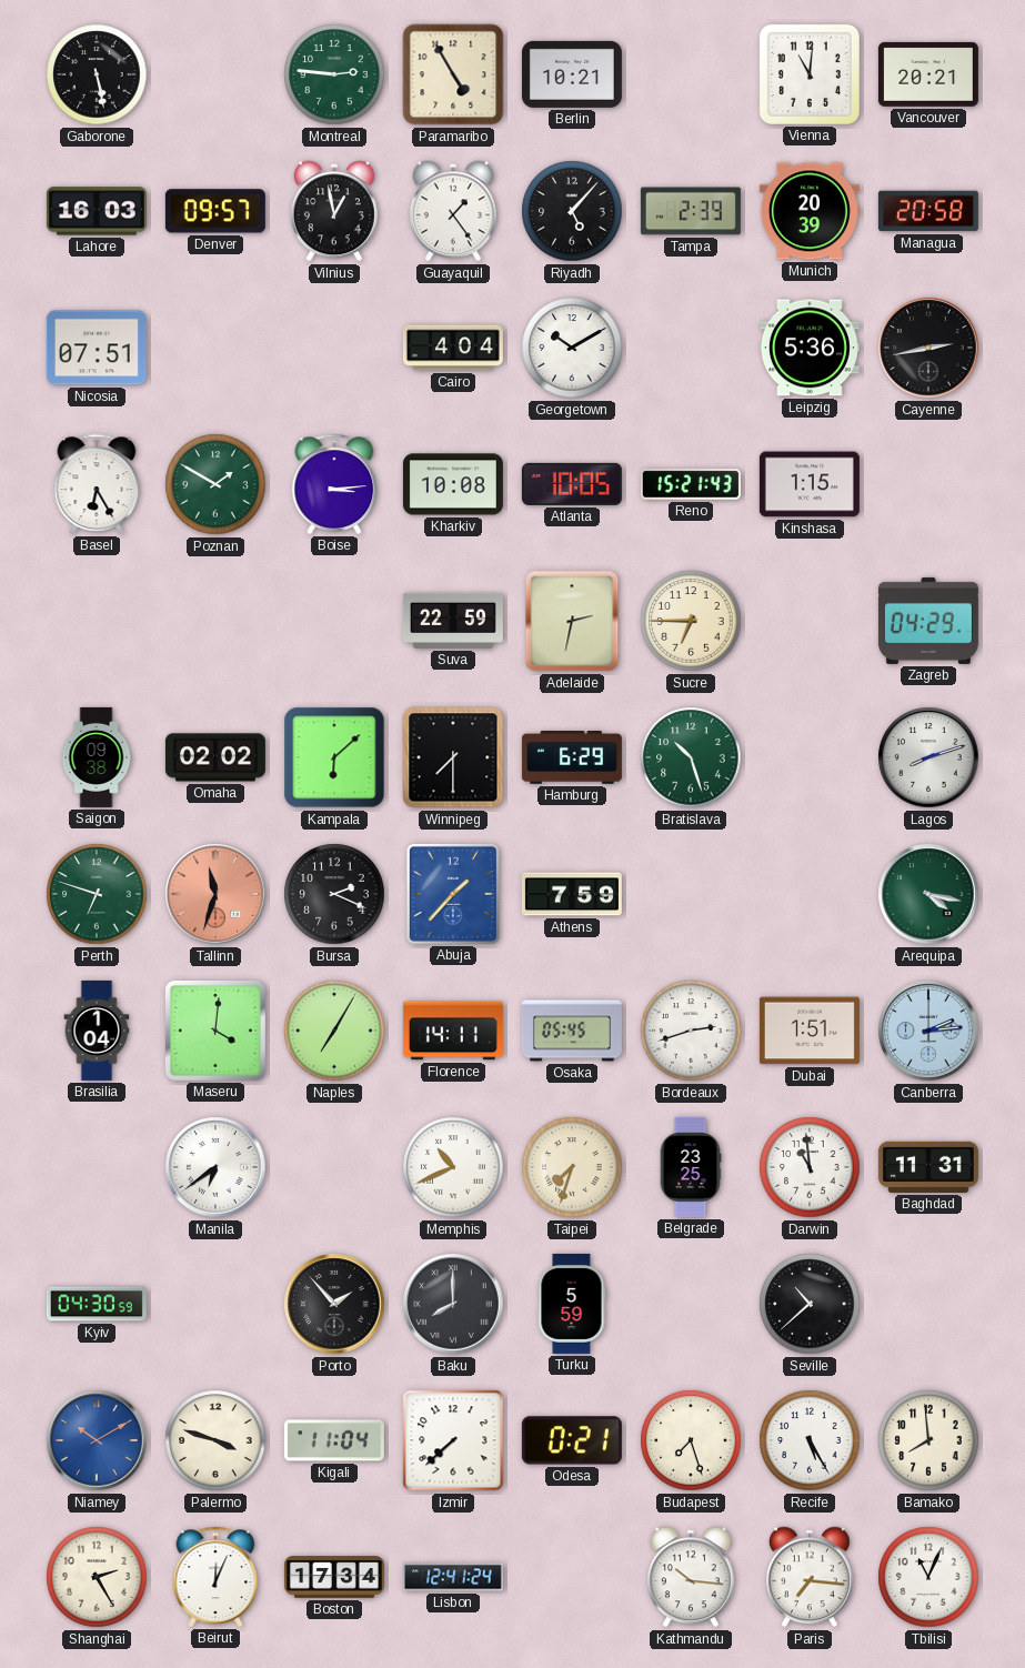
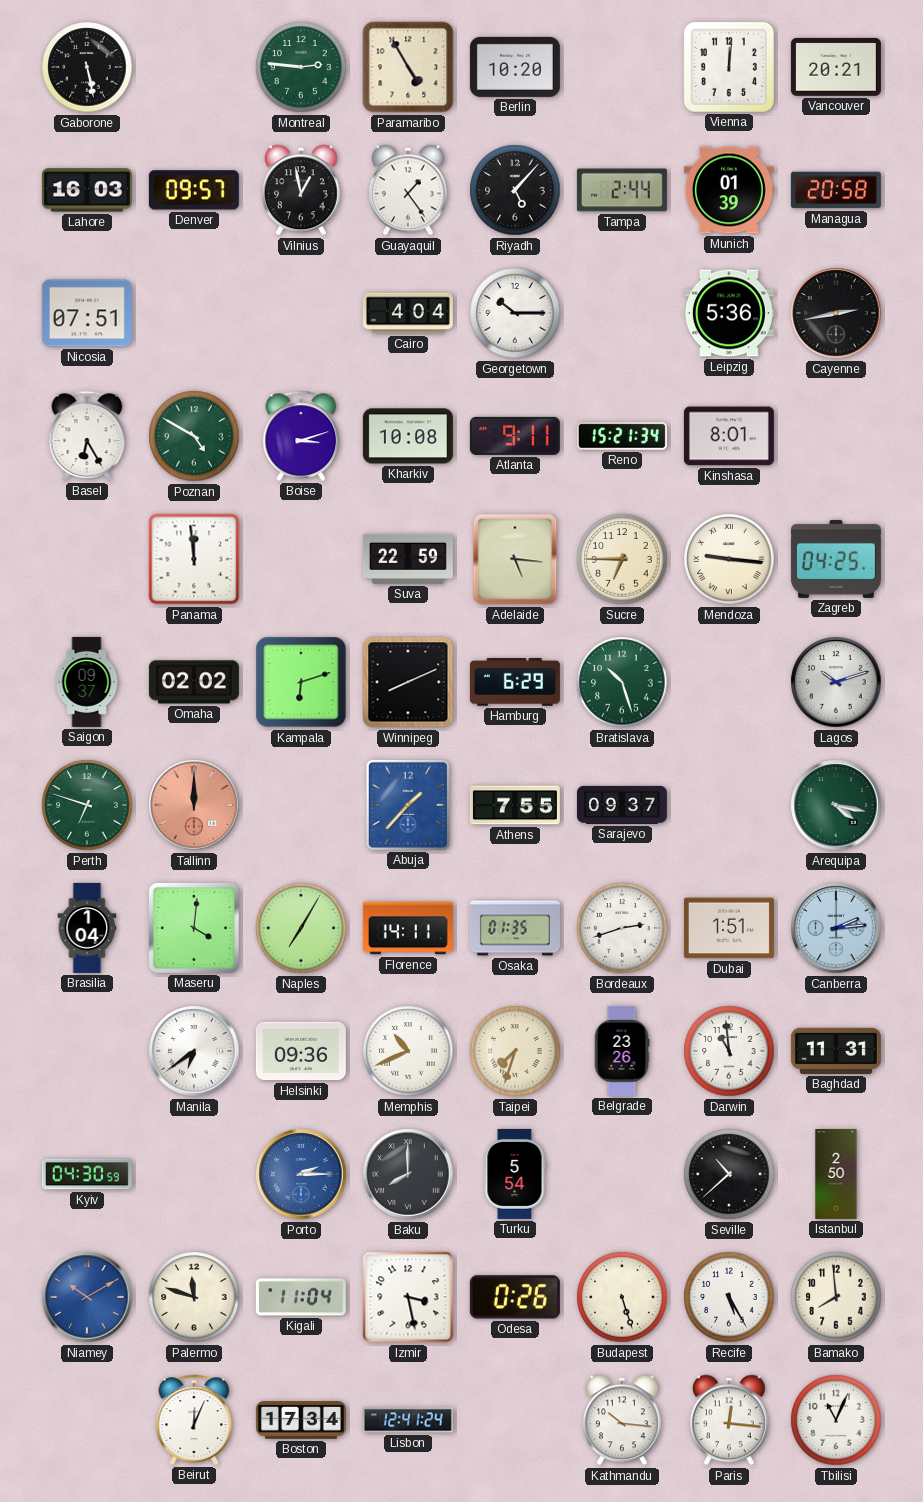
Berlin: 10:21 -> 10:20
Vienna: 11:01 -> 12:01
Tampa: 2:39 -> 2:44
Munich: 20:39 -> 01:39
Georgetown: 10:10 -> 10:15
Poznan: 1:50 -> 4:50
Boise: 3:14 -> 3:12
Atlanta: 10:05 -> 9:11
Reno: 15:21:43 -> 15:21:34
Kinshasa: 1:15 -> 8:01
Panama: none -> 11:59
Adelaide: 2:32 -> 5:16
Mendoza: none -> 9:16
Zagreb: 04:29 -> 04:25
Saigon: 09:38 -> 09:37
Kampala: 6:08 -> 6:12
Winnipeg: 7:30 -> 8:11
Lagos: 8:12 -> 10:12
Tallinn: 11:33 -> 12:00
Bursa: 2:19 -> none
Athens: 7:59 -> 7:55
Sarajevo: none -> 09:37
Osaka: 05:45 -> 01:35
Helsinki: none -> 09:36
Belgrade: 23:25 -> 23:26
Porto: 1:53 -> 2:15
Porto dial: black -> blue
Turku: 5:59 -> 5:54
Istanbul: none -> 2:50
Palermo: 3:48 -> 11:48
Izmir: 7:38 -> 3:28
Odesa: 0:21 -> 0:26
Budapest: 7:27 -> 5:27
Shanghai: 2:25 -> none
Paris: 7:16 -> 12:16
